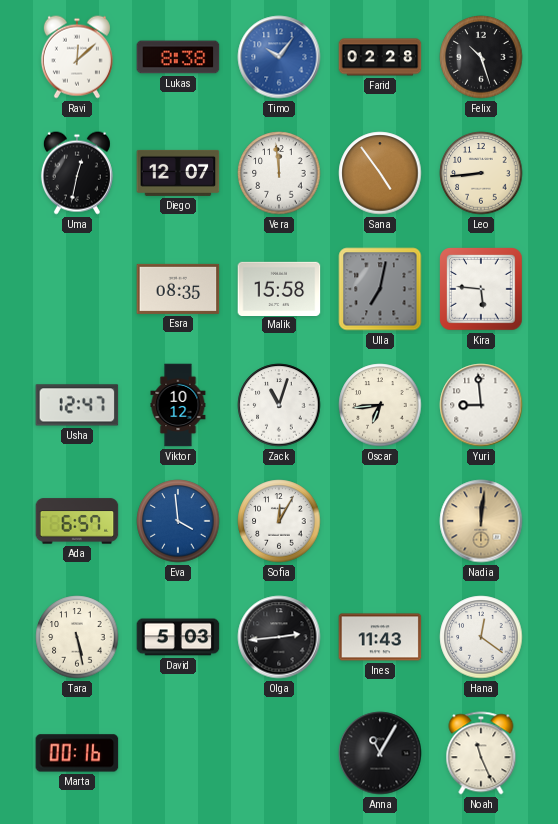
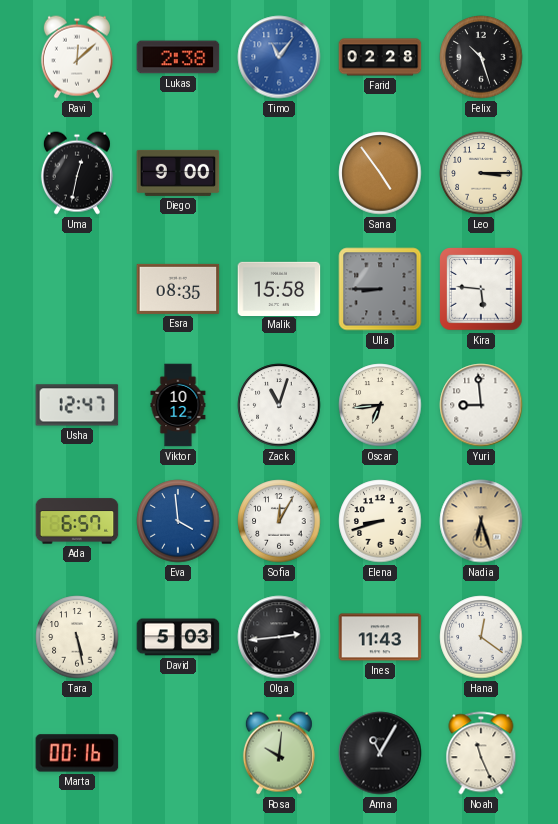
Lukas: 8:38 -> 2:38
Timo: 10:06 -> 11:06
Diego: 12:07 -> 9:00
Vera: 11:59 -> none
Leo: 8:44 -> 3:15
Ulla: 7:02 -> 8:45
Elena: none -> 8:42
Nadia: 12:01 -> 6:27
Rosa: none -> 10:01
